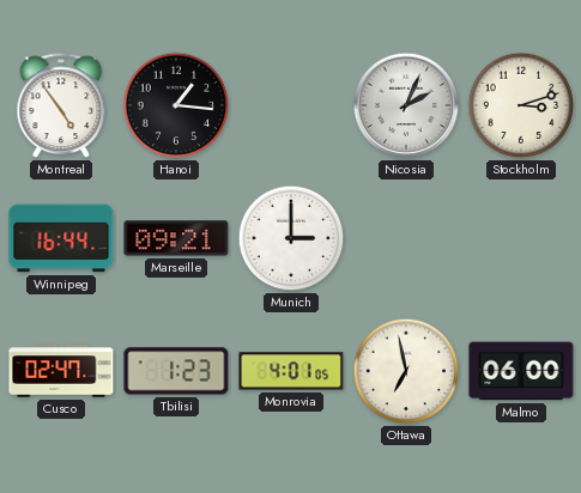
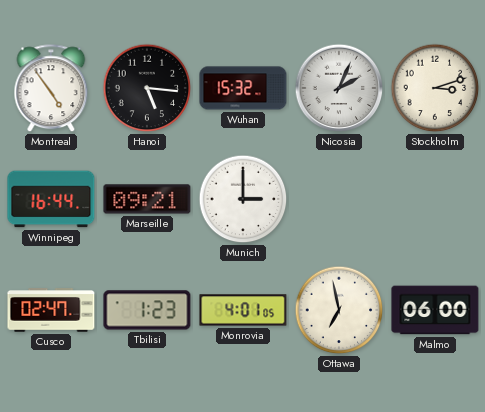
Hanoi: 1:16 -> 5:16
Wuhan: none -> 15:32
